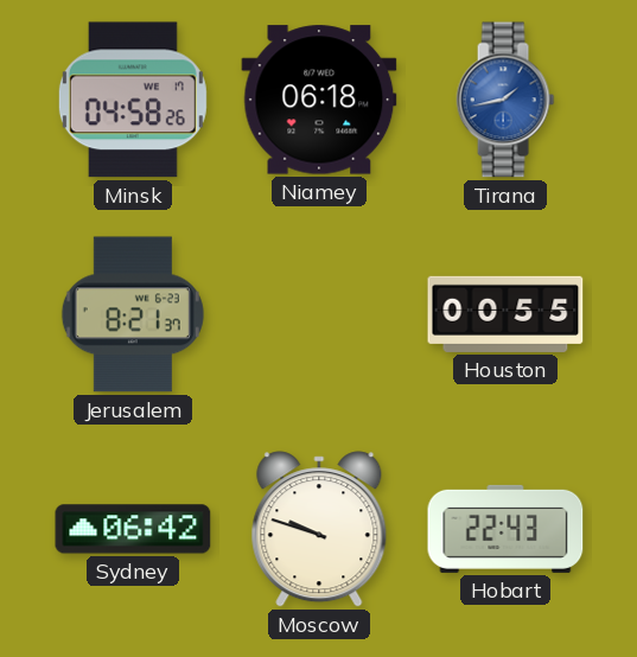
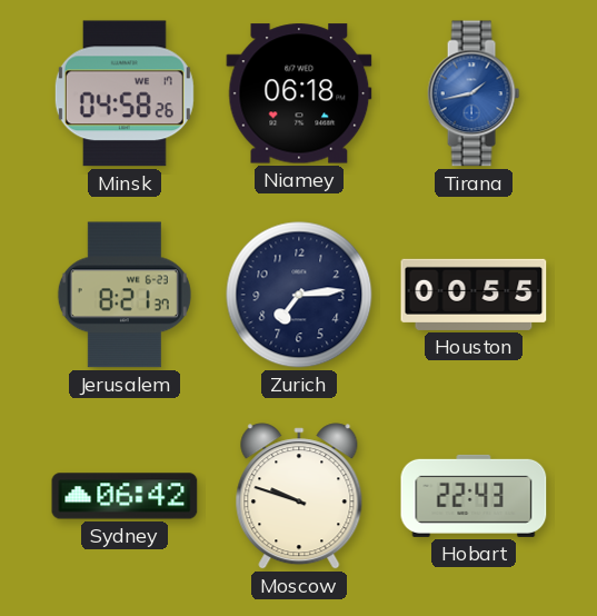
Zurich: none -> 7:14
